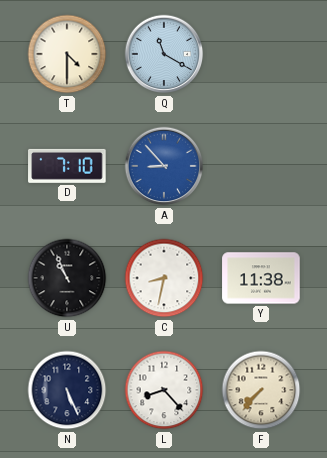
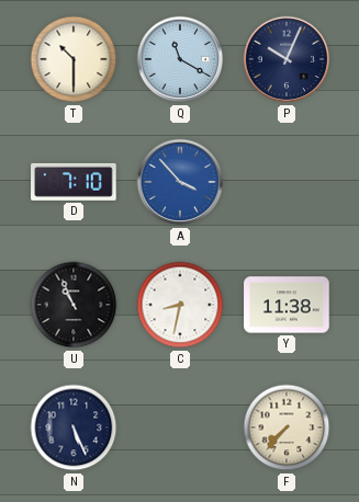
T: 4:30 -> 10:30
P: none -> 10:04
A: 8:53 -> 3:53
L: 8:23 -> none
